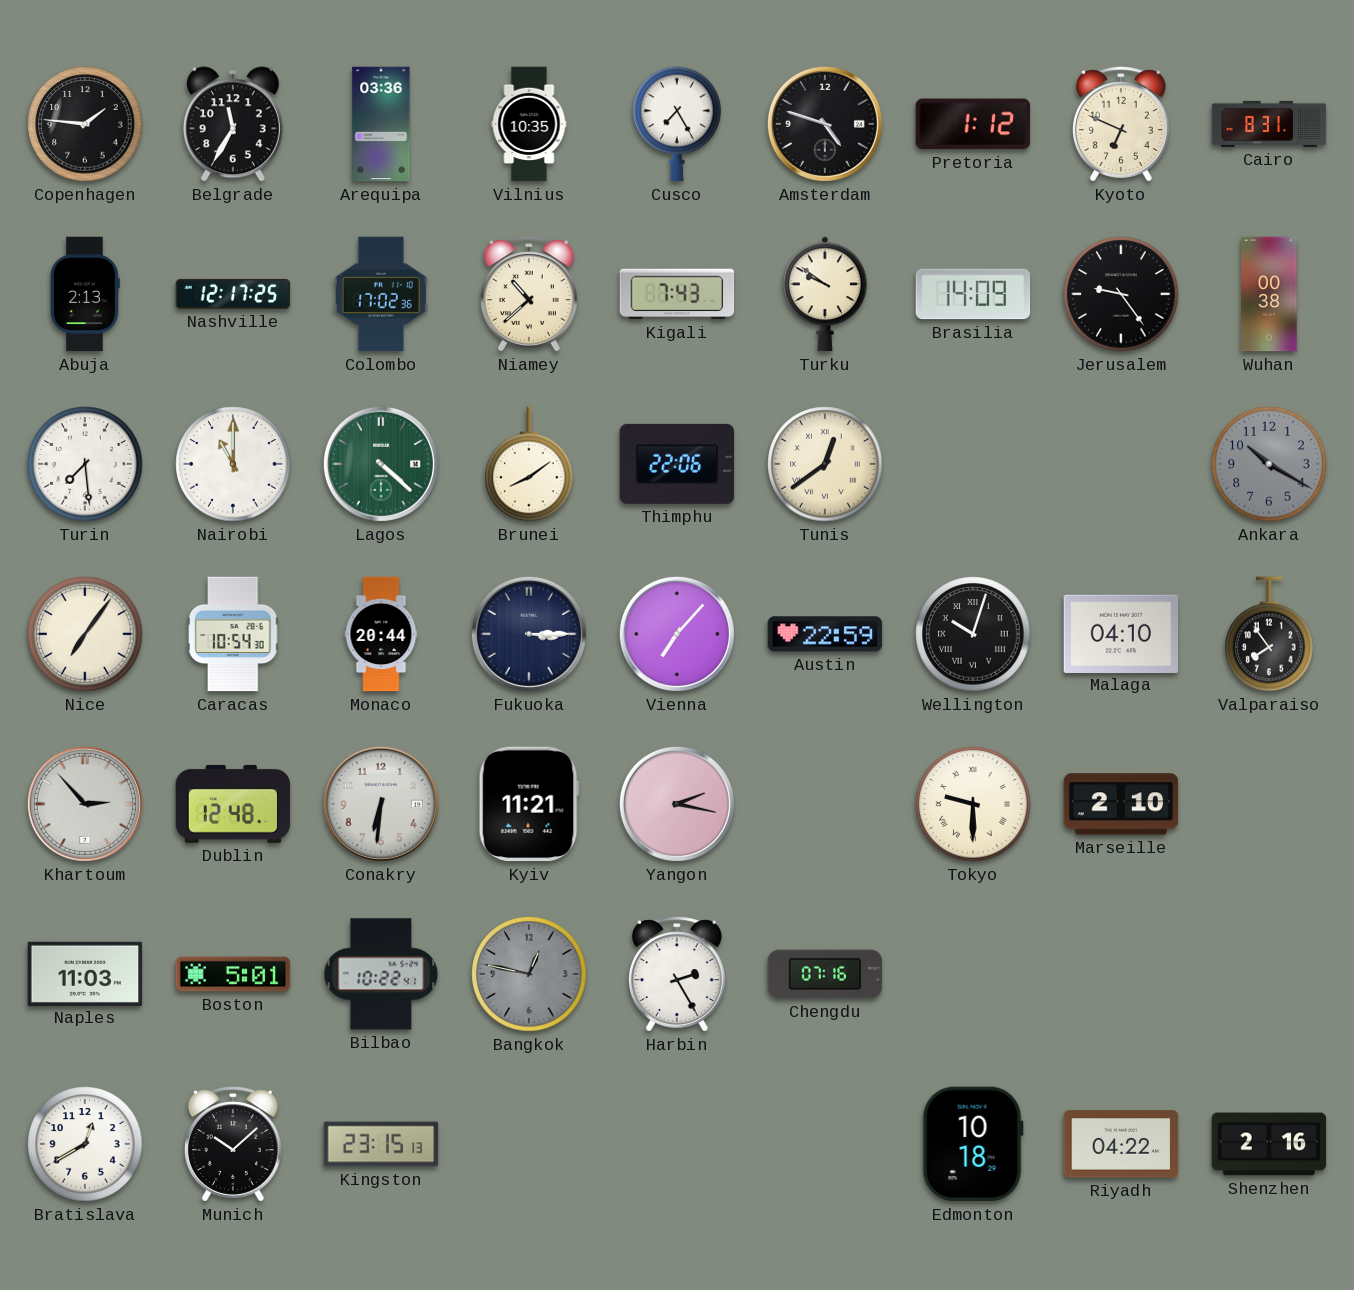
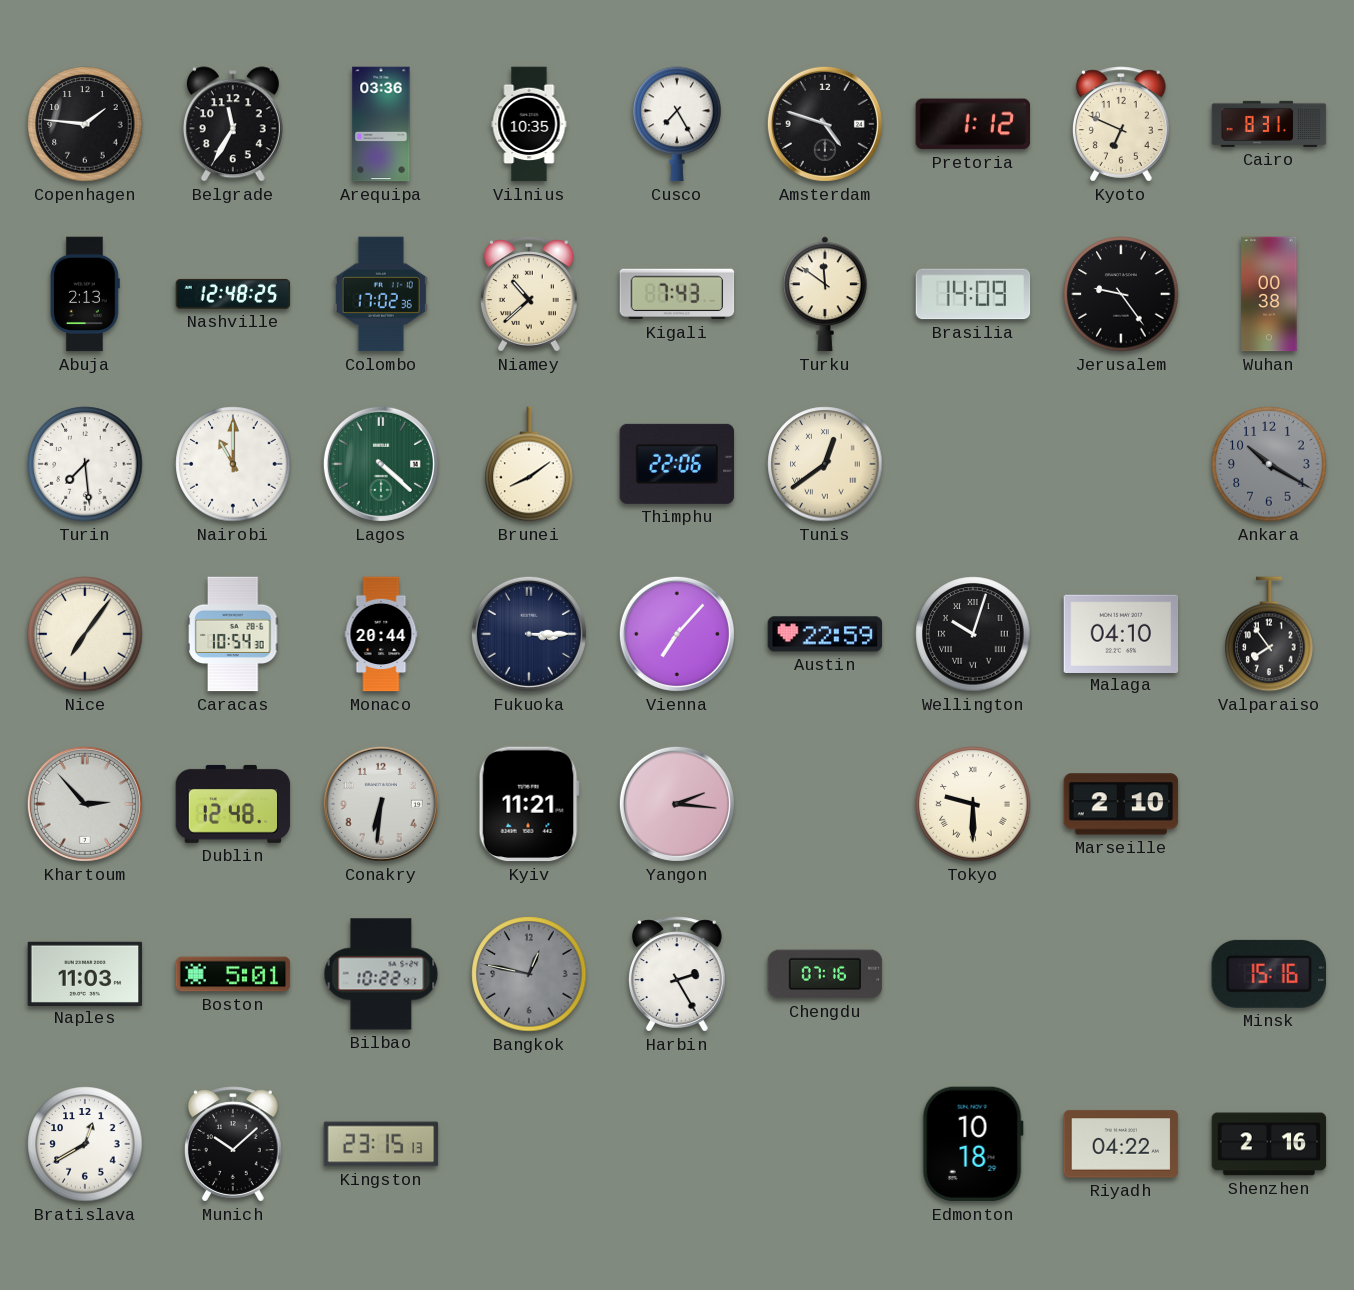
Nashville: 12:17 -> 12:48
Turku: 9:51 -> 11:51
Yangon: 2:17 -> 2:16
Minsk: none -> 15:16
